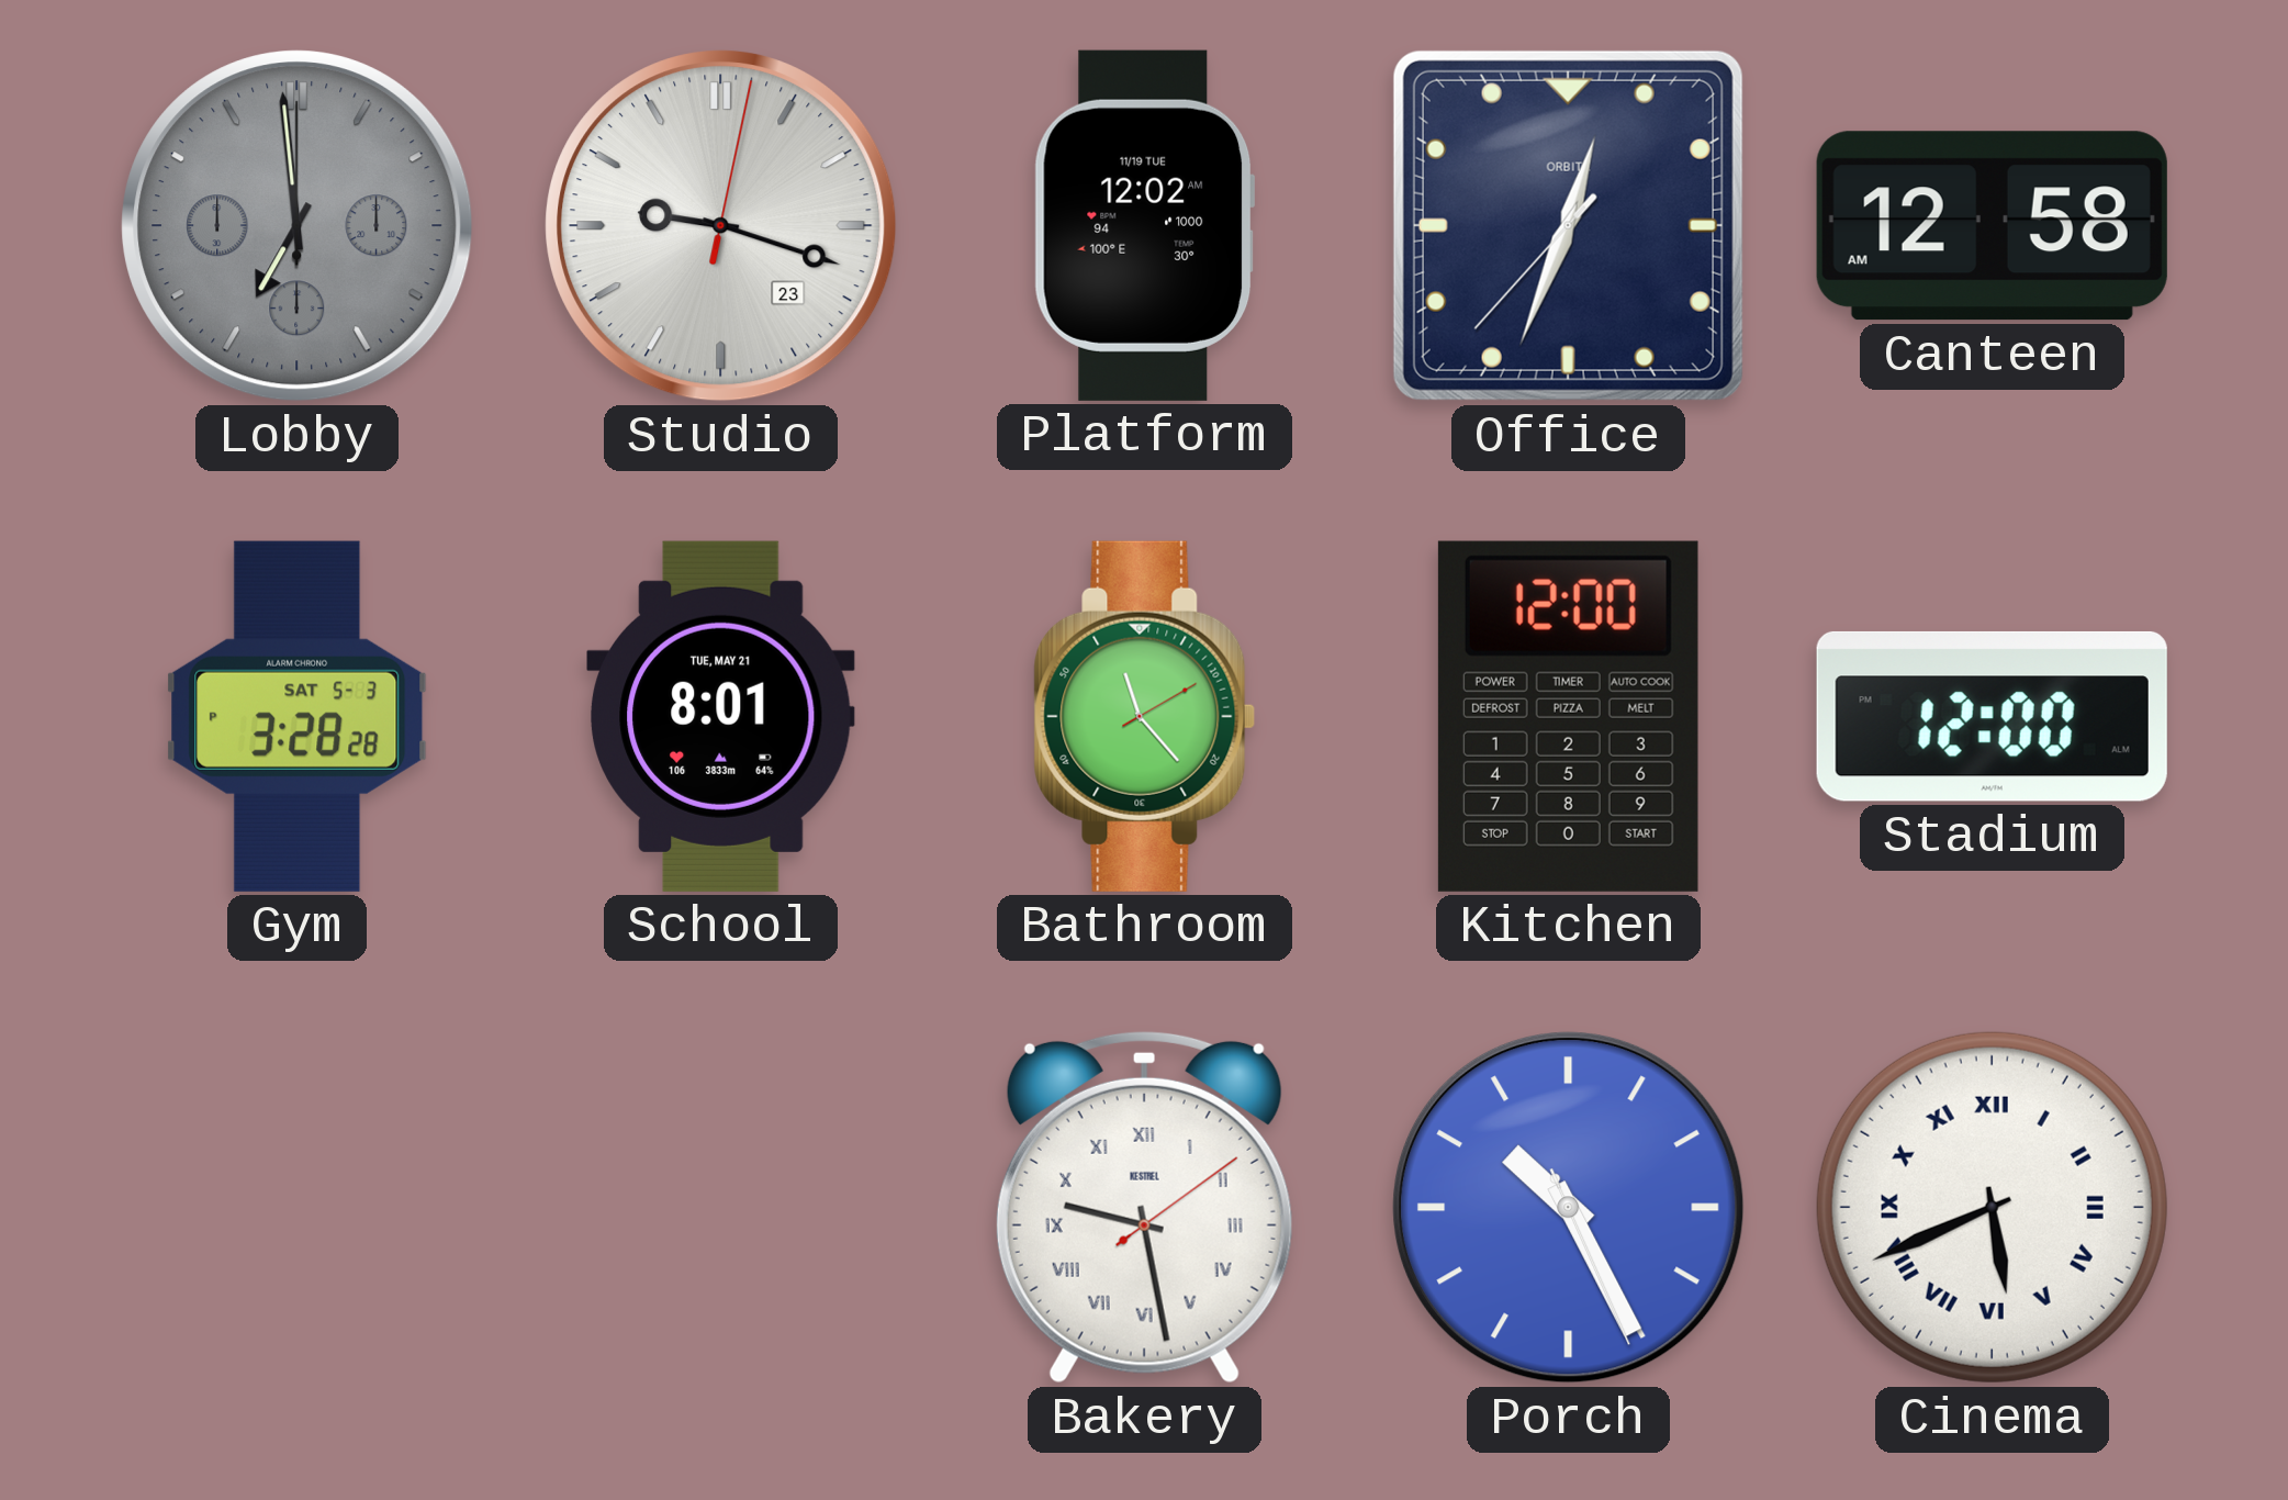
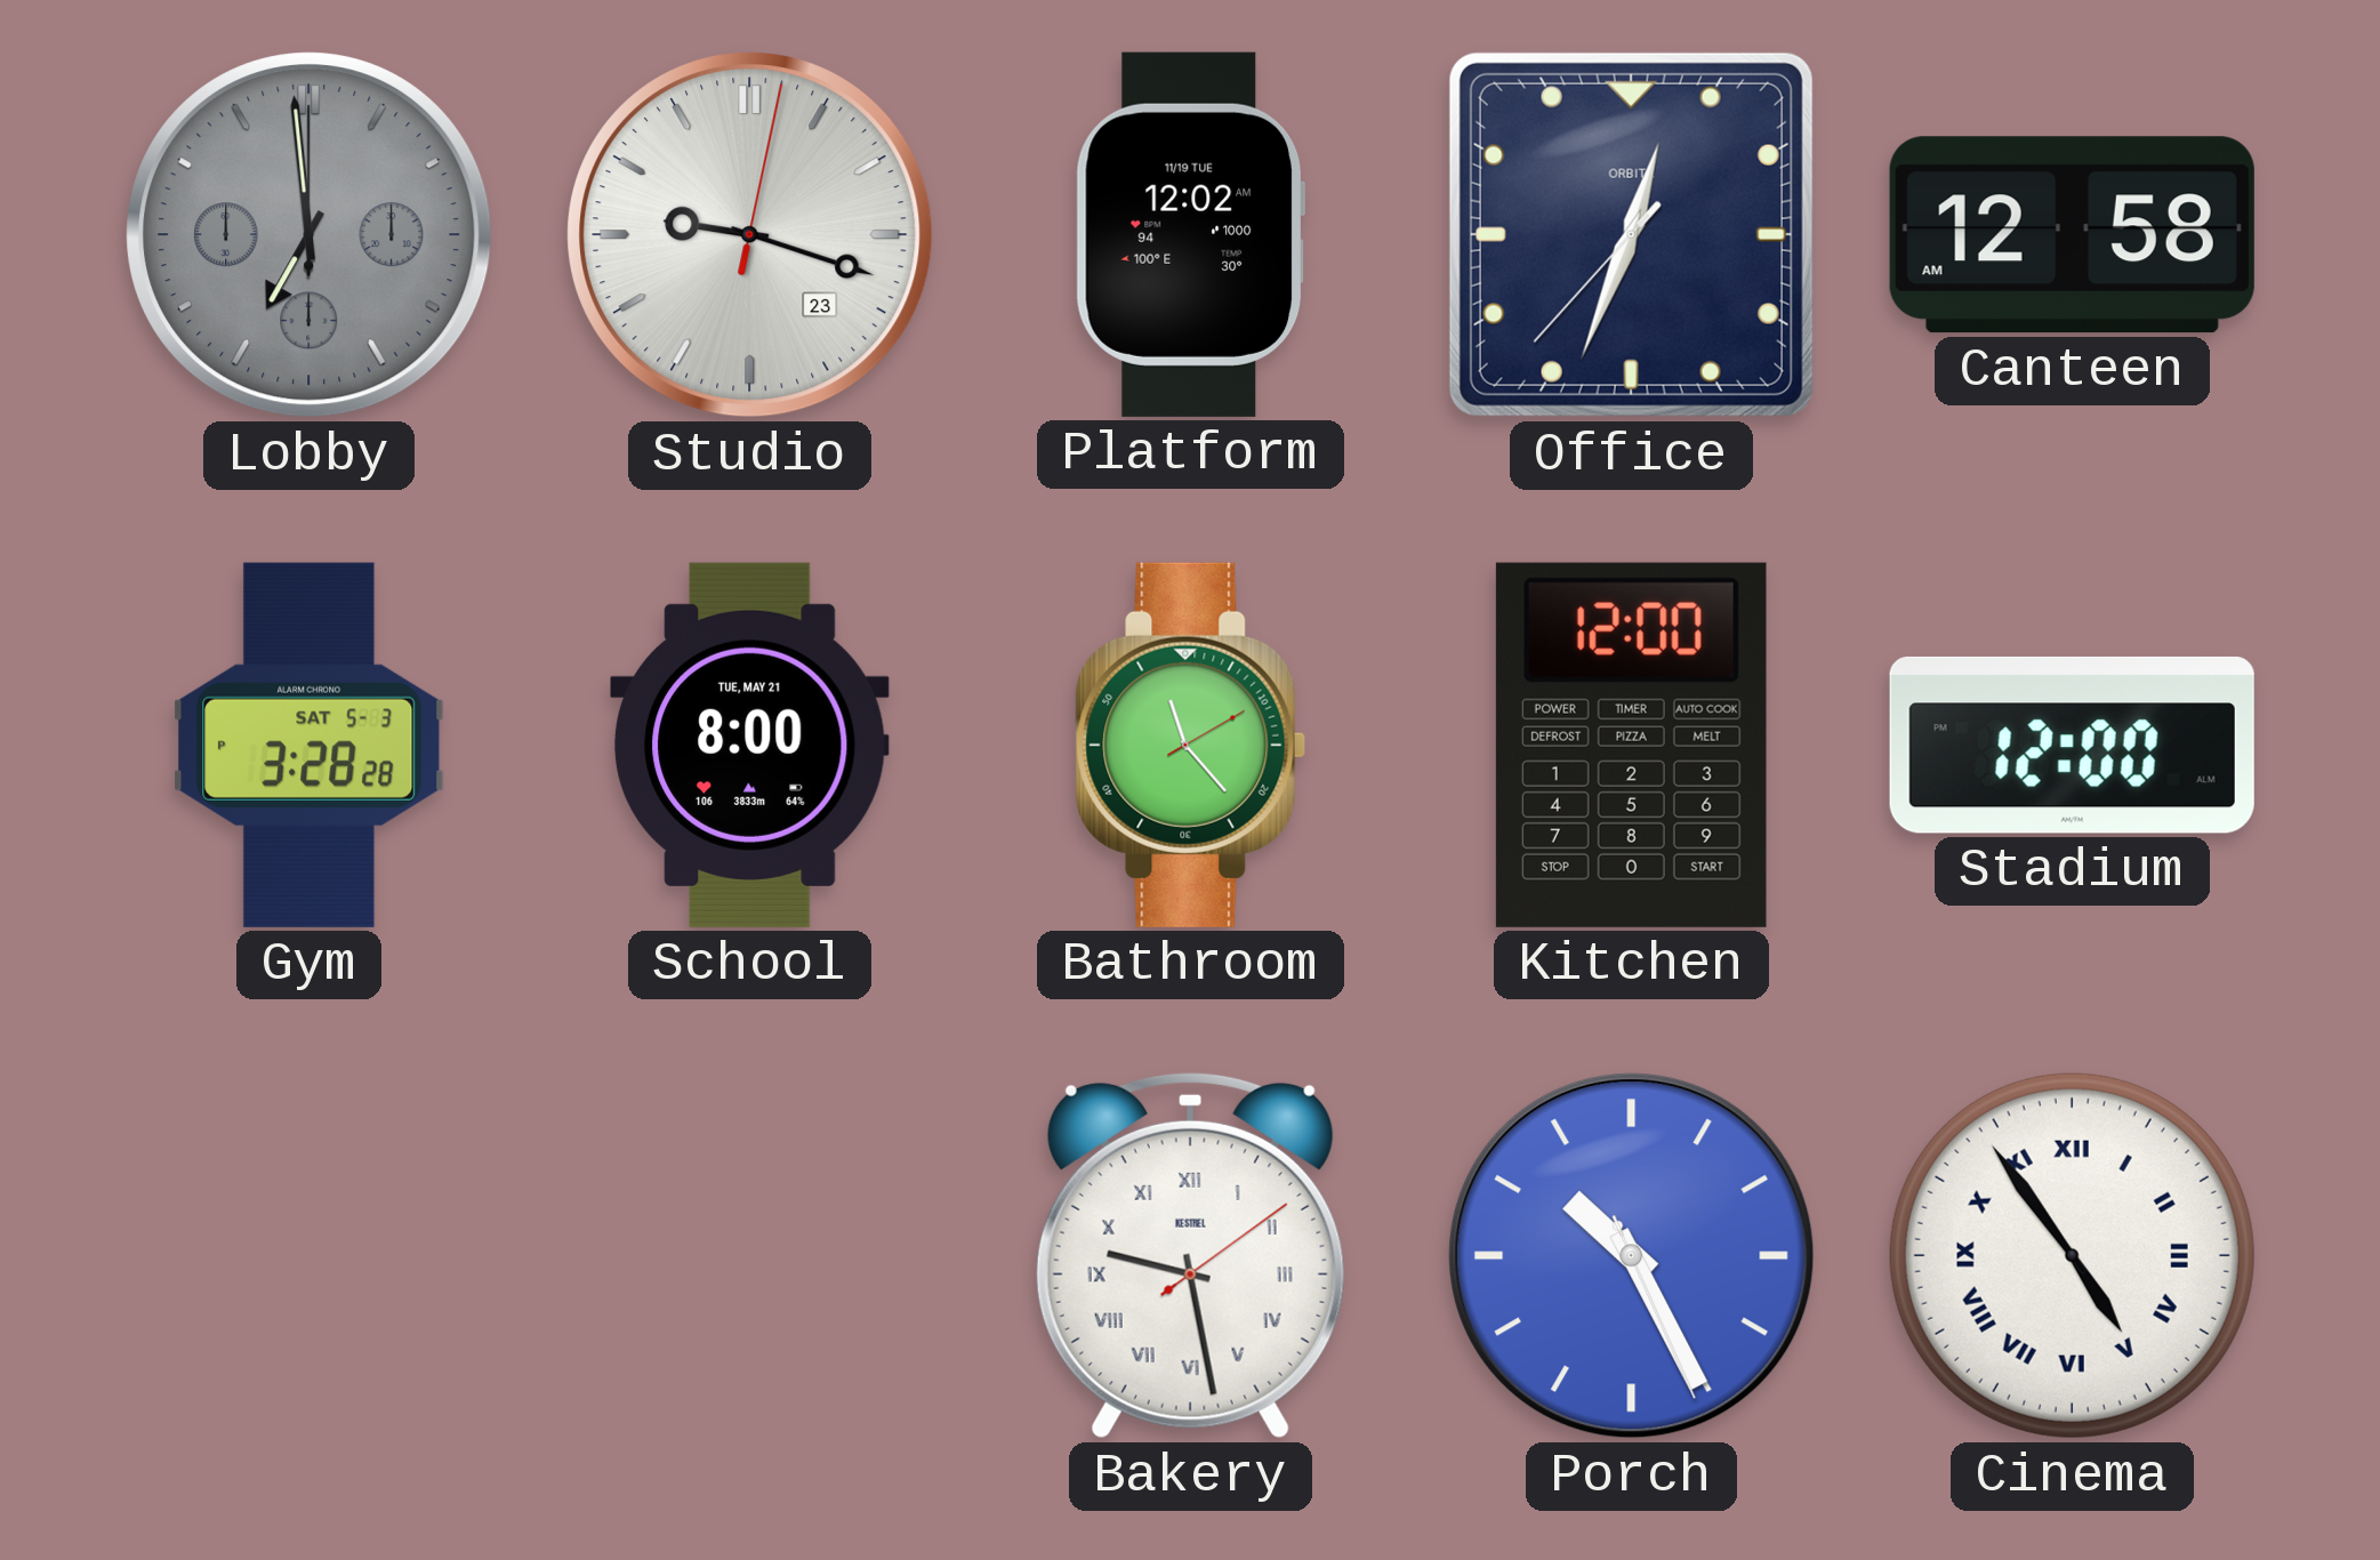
School: 8:01 -> 8:00
Cinema: 5:41 -> 4:54
